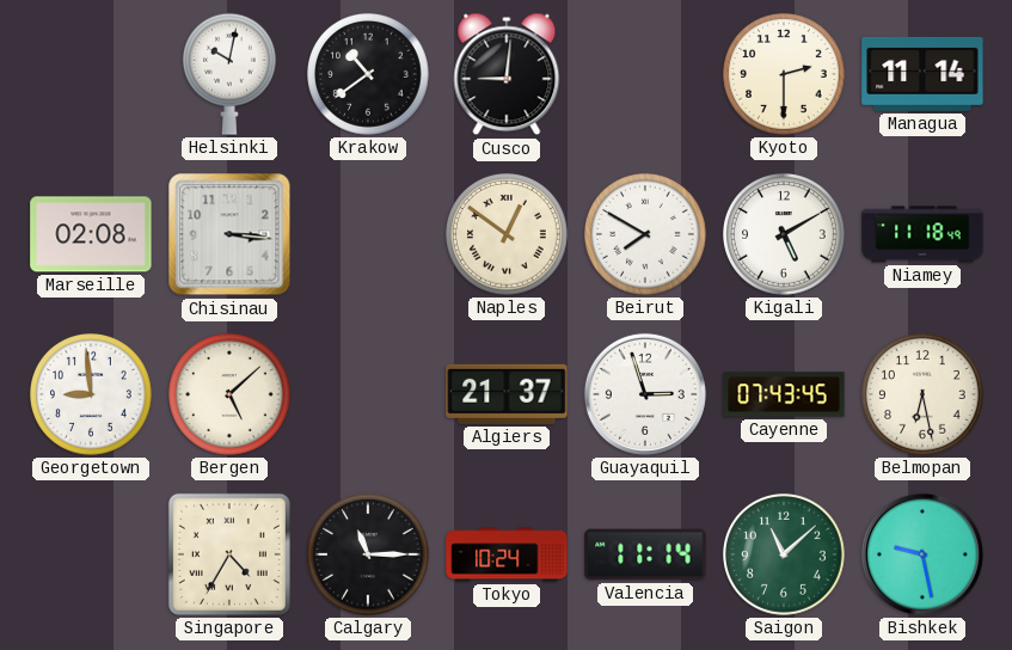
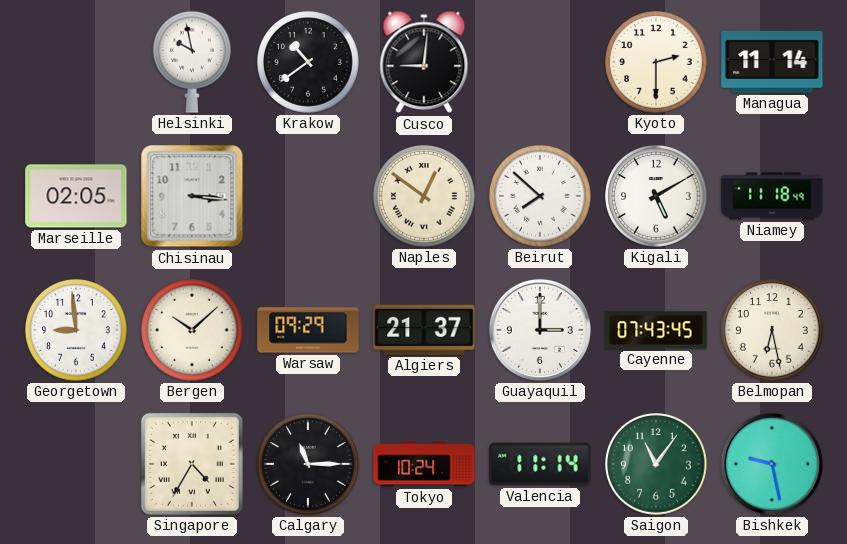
Helsinki: 10:02 -> 9:58
Marseille: 02:08 -> 02:05
Beirut: 7:50 -> 7:52
Bergen: 5:08 -> 10:08
Warsaw: none -> 09:29
Guayaquil: 2:57 -> 3:00
Saigon: 11:08 -> 11:06
